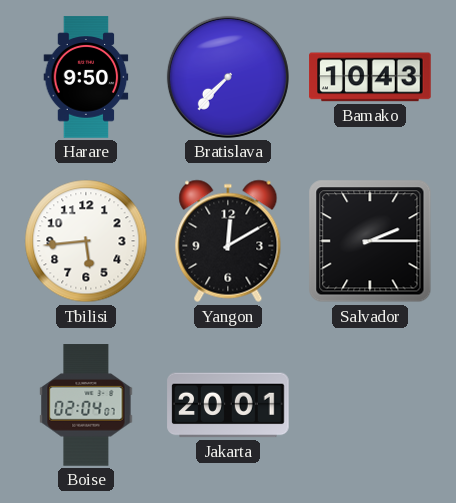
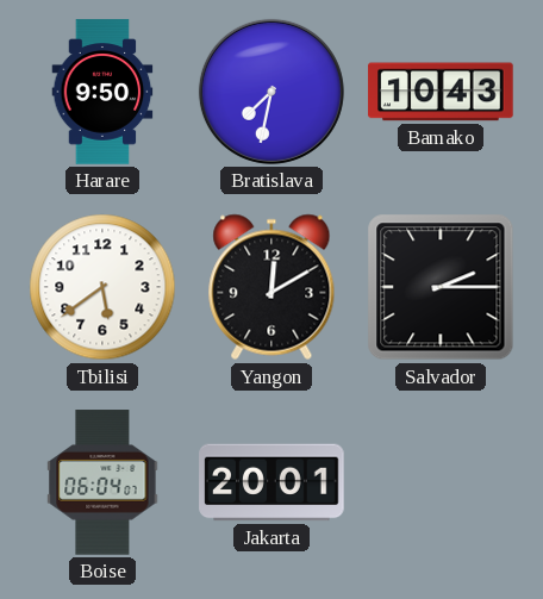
Bratislava: 7:37 -> 7:32
Tbilisi: 5:44 -> 5:39
Boise: 02:04 -> 06:04
